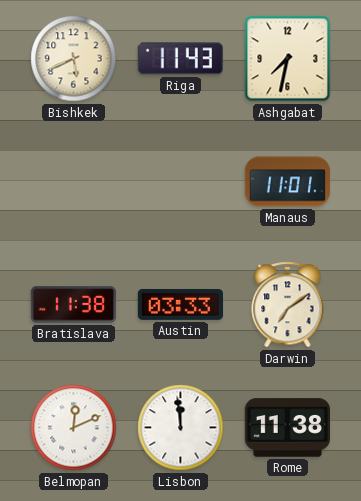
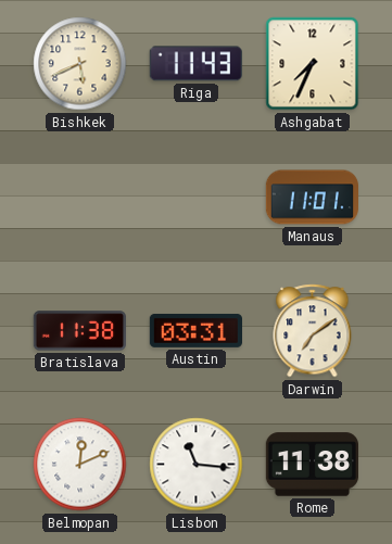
Ashgabat: 7:32 -> 7:34
Austin: 03:33 -> 03:31
Lisbon: 11:59 -> 11:16
